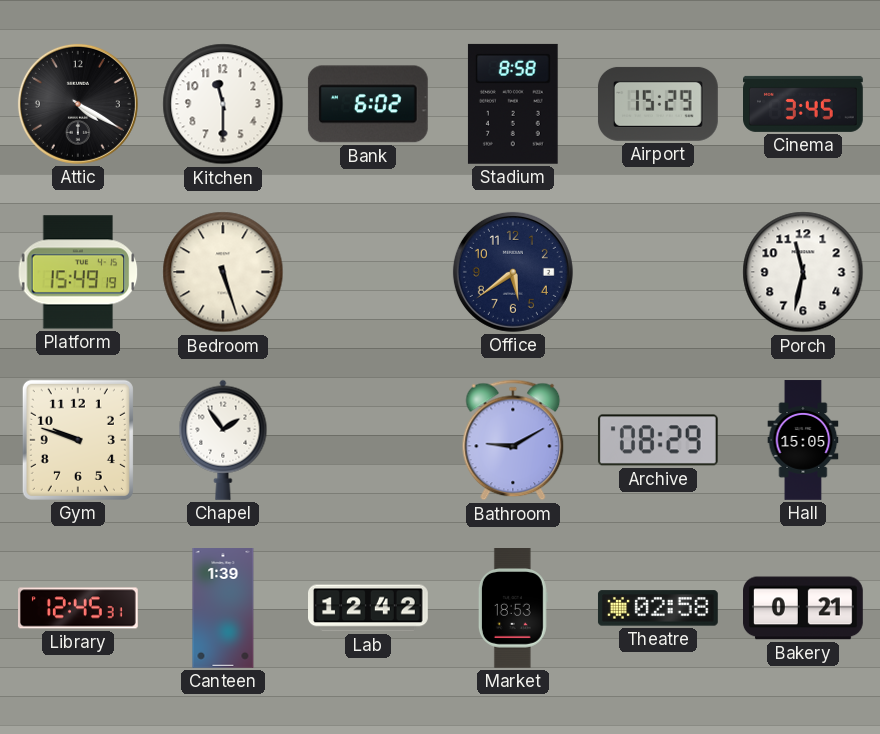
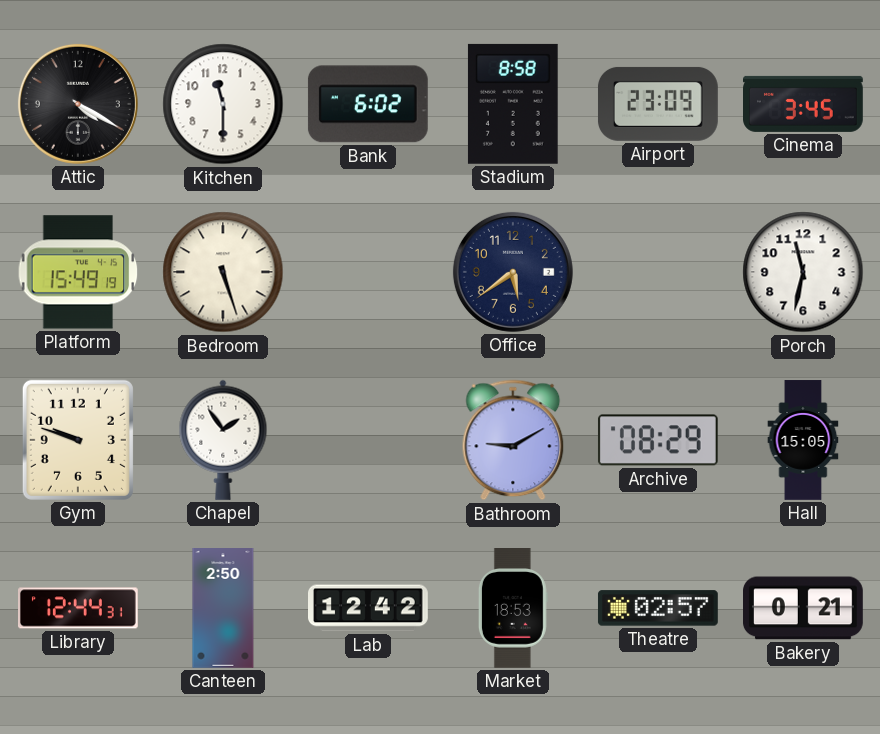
Airport: 15:29 -> 23:09
Library: 12:45 -> 12:44
Canteen: 1:39 -> 2:50
Theatre: 02:58 -> 02:57
